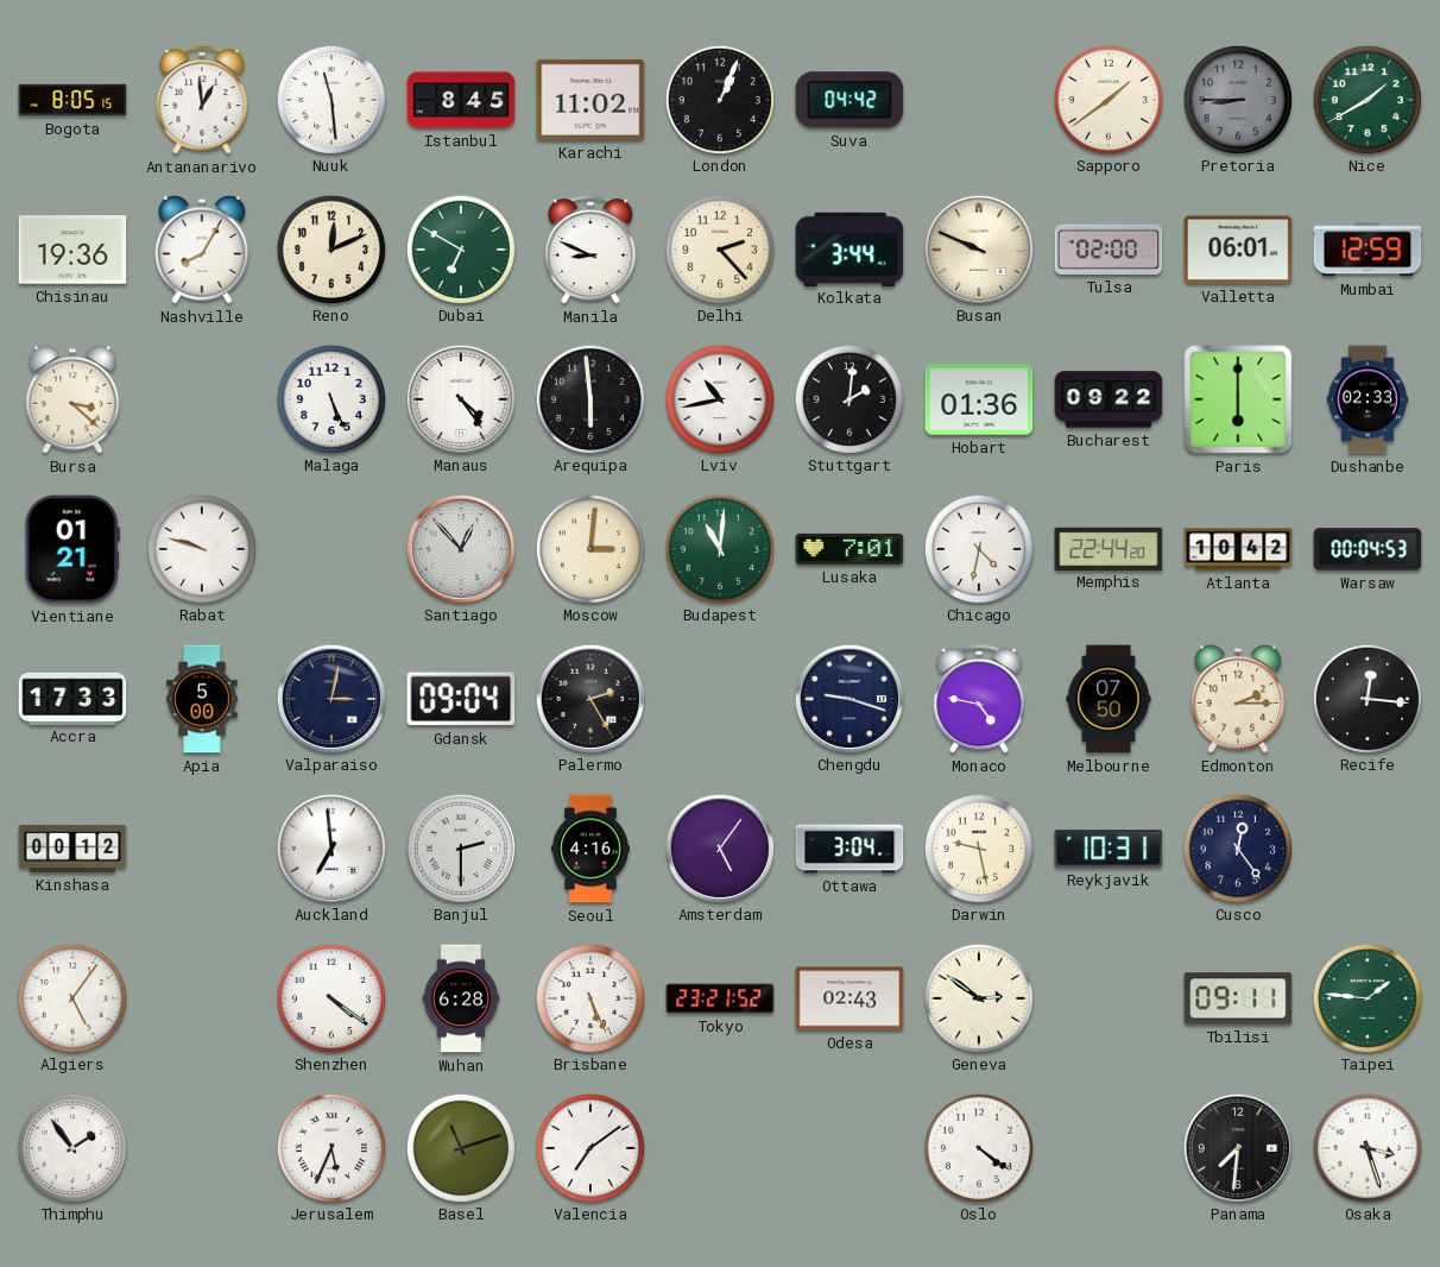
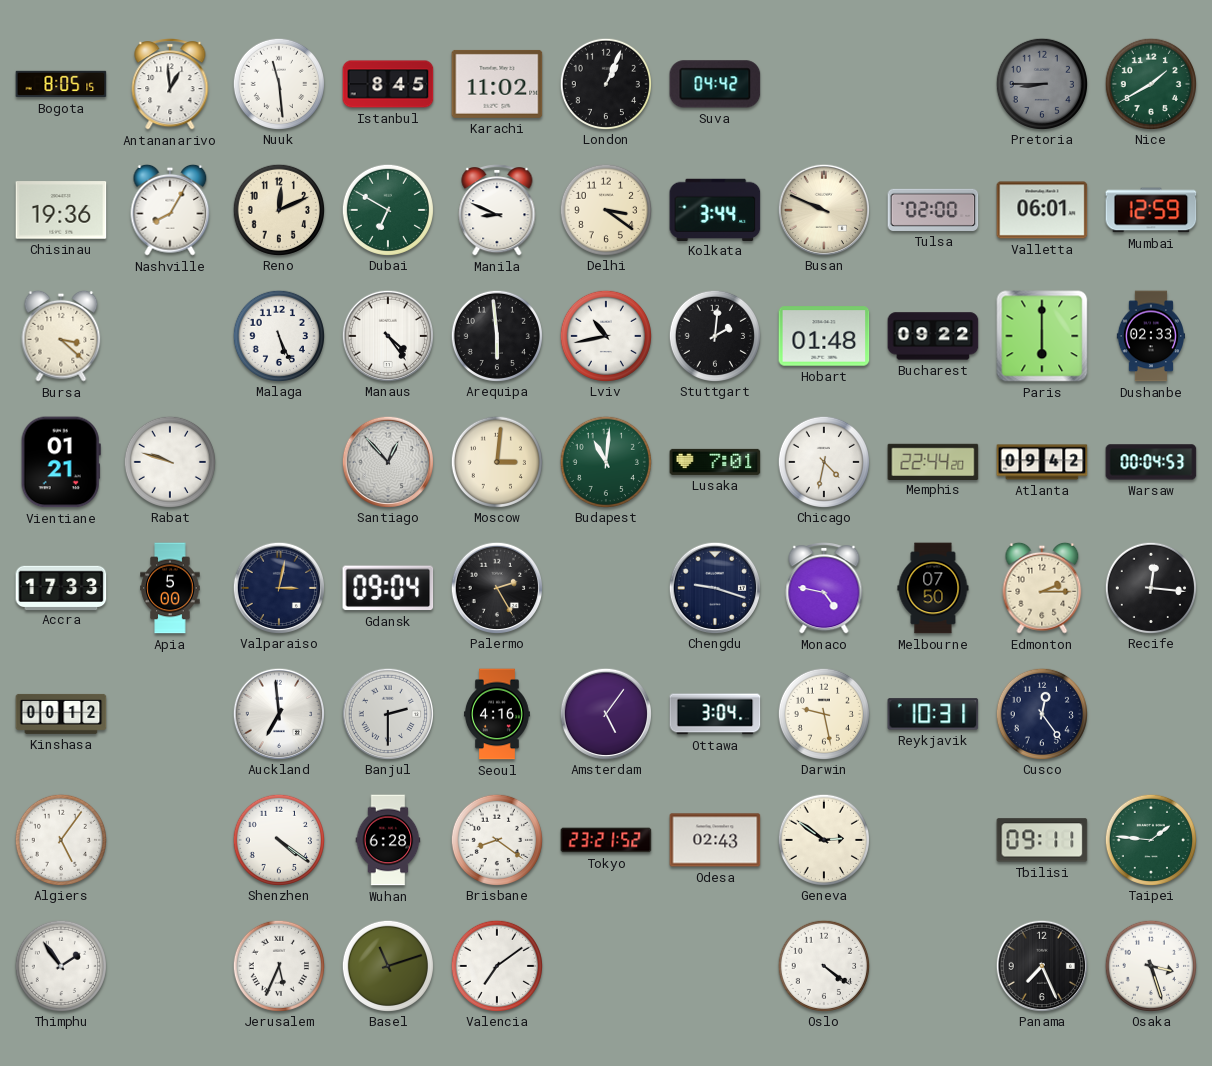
Sapporo: 1:39 -> none
Delhi: 2:23 -> 3:21
Hobart: 01:36 -> 01:48
Atlanta: 10:42 -> 09:42
Brisbane: 5:26 -> 8:21
Panama: 7:31 -> 7:26
